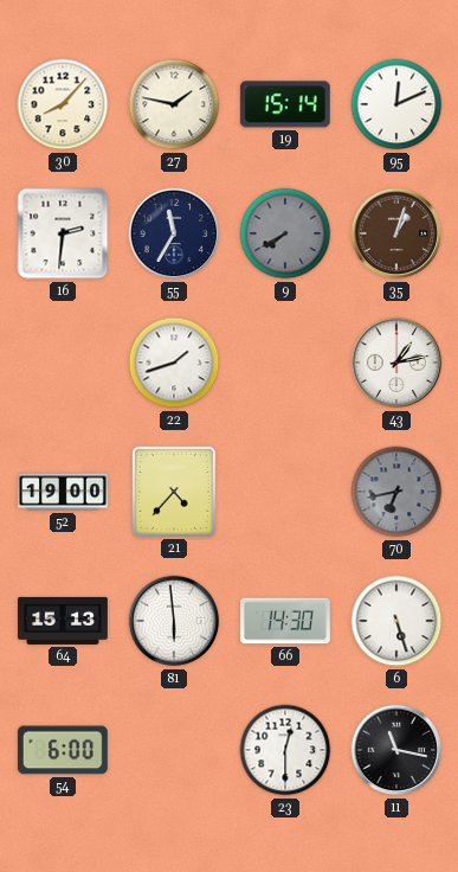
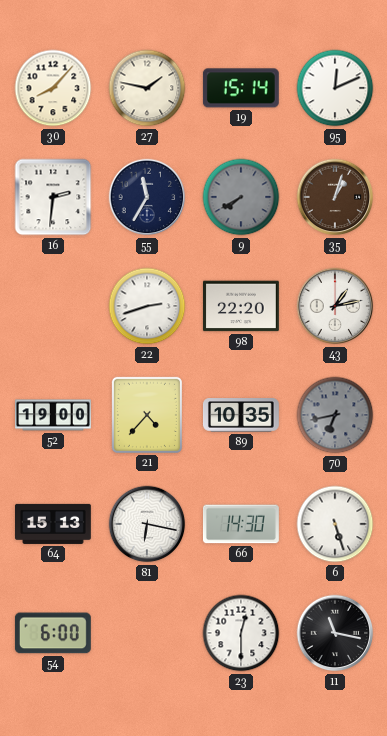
22: 1:42 -> 2:42
98: none -> 22:20
89: none -> 10:35
81: 5:59 -> 6:17
